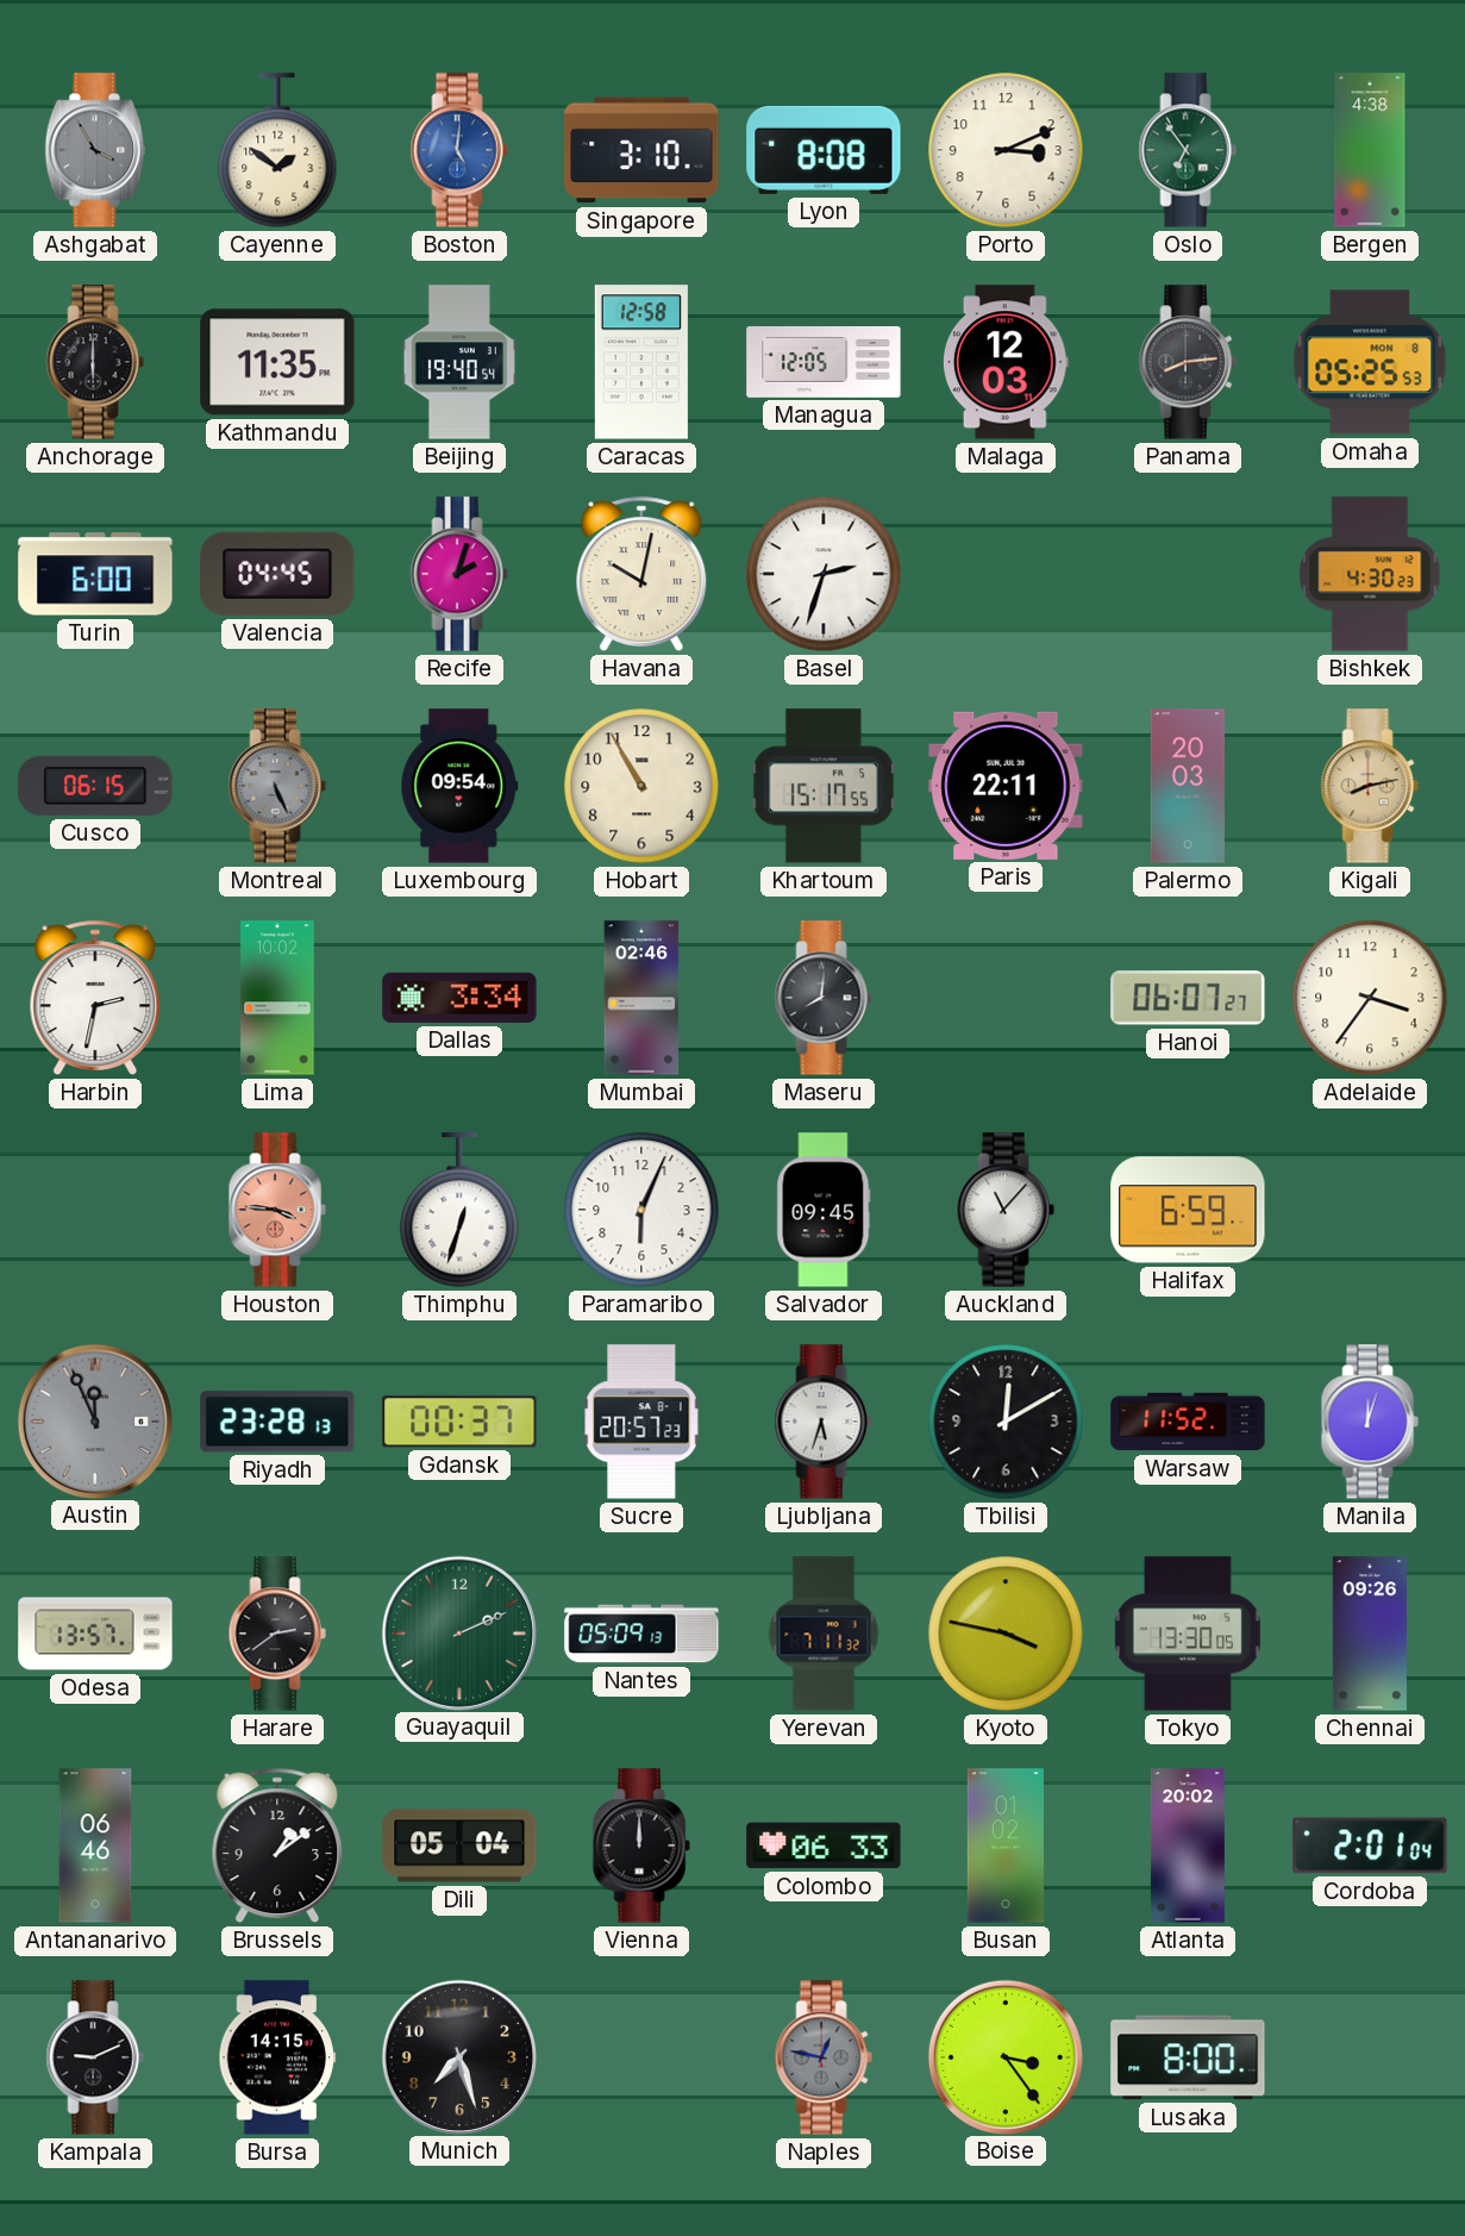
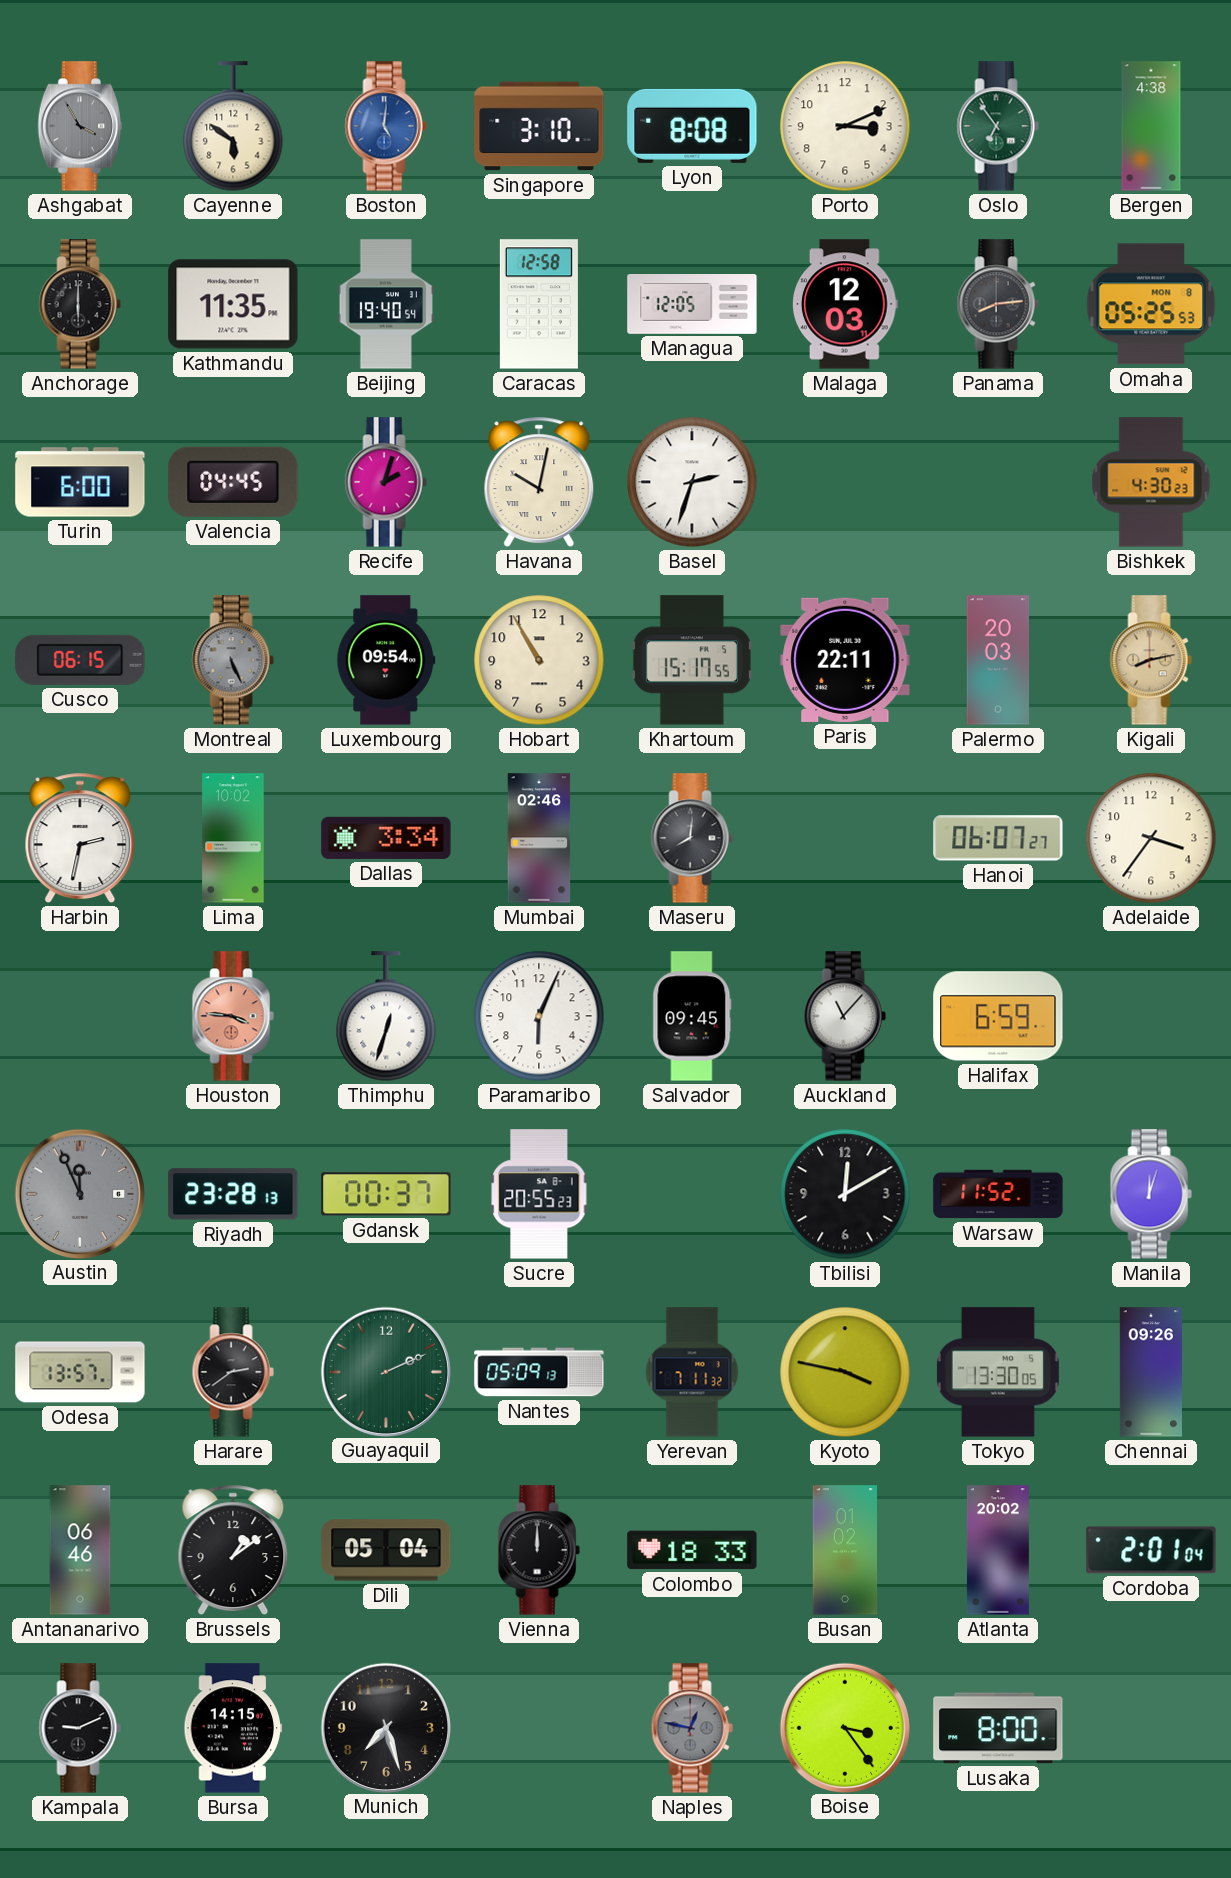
Cayenne: 1:51 -> 5:51
Sucre: 20:57 -> 20:55
Ljubljana: 5:33 -> none
Colombo: 06:33 -> 18:33
